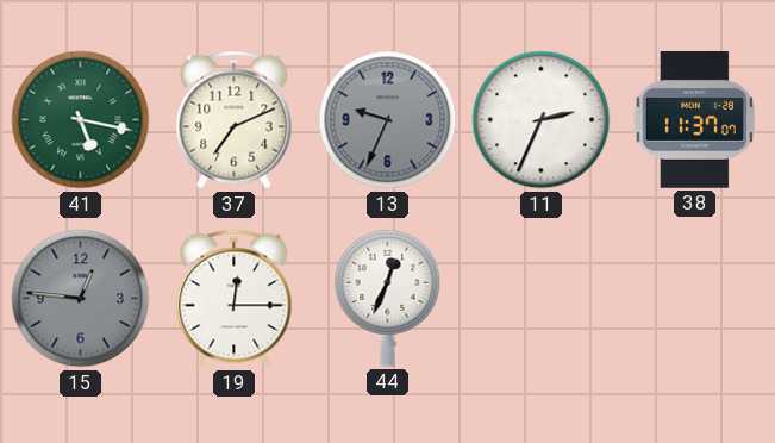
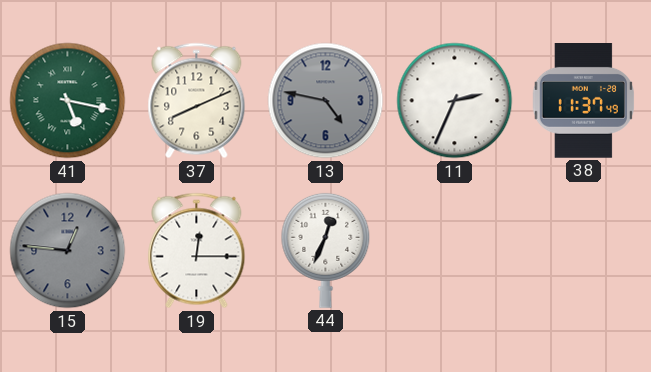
37: 7:11 -> 8:11
13: 9:34 -> 4:47
38: 11:37:07 -> 11:37:49
